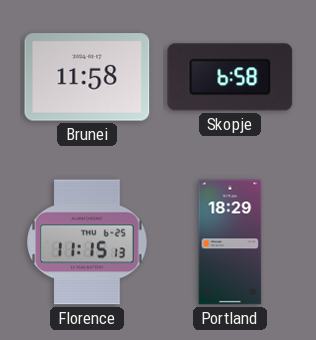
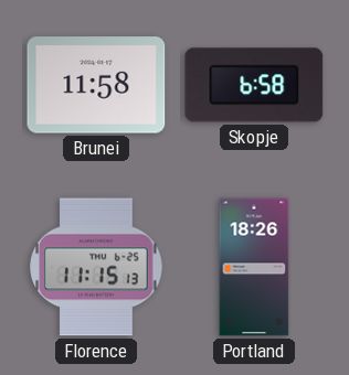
Portland: 18:29 -> 18:26
